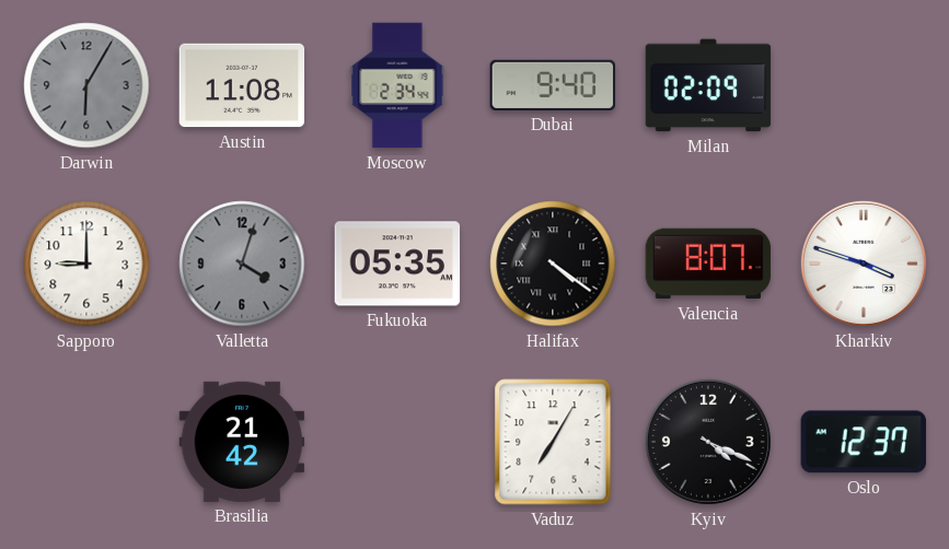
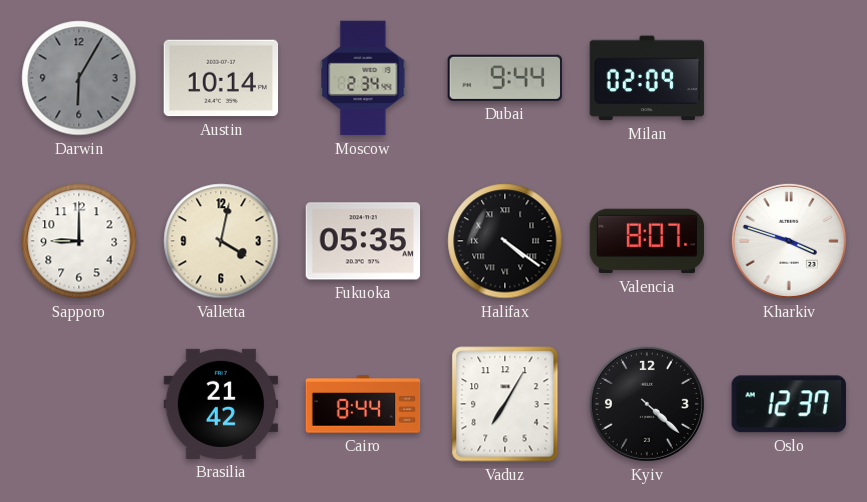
Austin: 11:08 -> 10:14
Dubai: 9:40 -> 9:44
Valletta: 4:03 -> 4:02
Valletta dial: grey -> cream
Cairo: none -> 8:44
Kyiv: 4:19 -> 4:22
